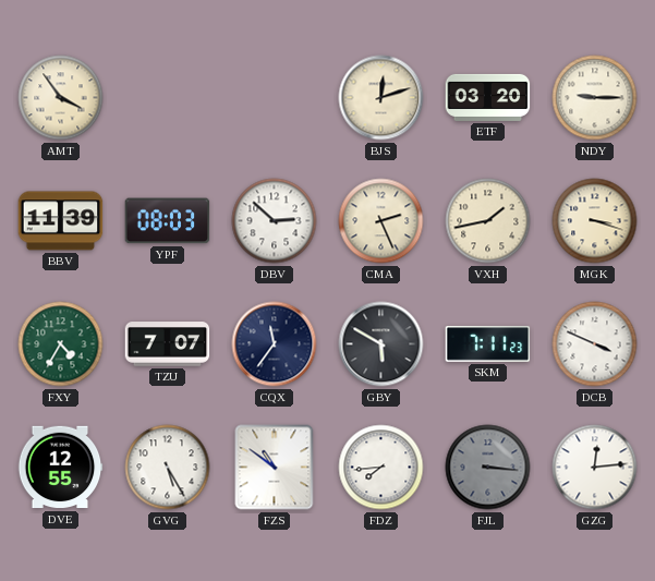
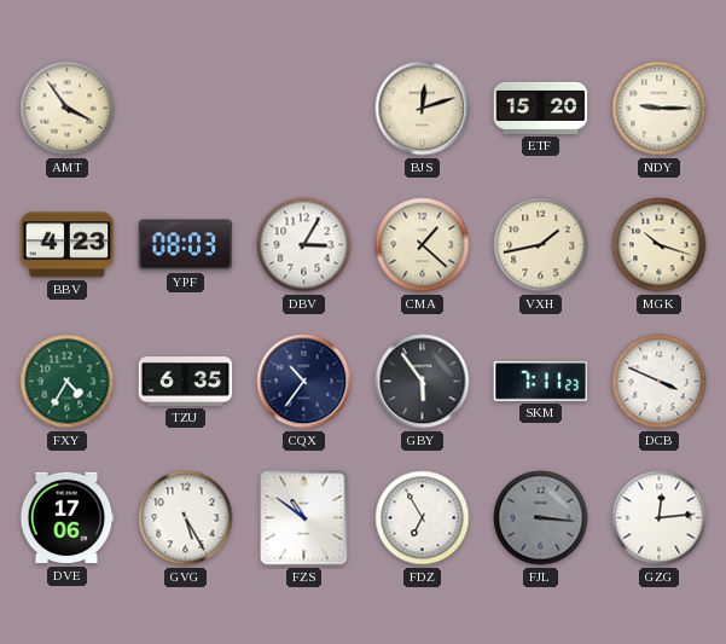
ETF: 03:20 -> 15:20
BBV: 11:39 -> 4:23
DBV: 2:52 -> 3:05
CMA: 2:26 -> 1:22
MGK: 3:18 -> 10:18
TZU: 7:07 -> 6:35
CQX: 11:36 -> 10:36
GBY: 5:50 -> 5:54
DVE: 12:55 -> 17:06
FDZ: 7:44 -> 6:55
